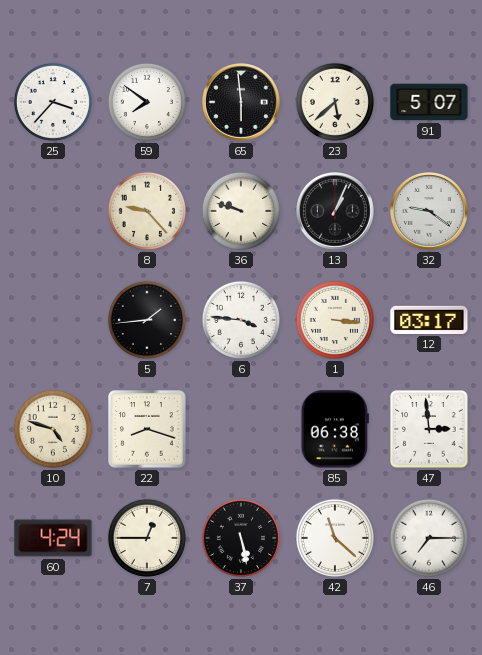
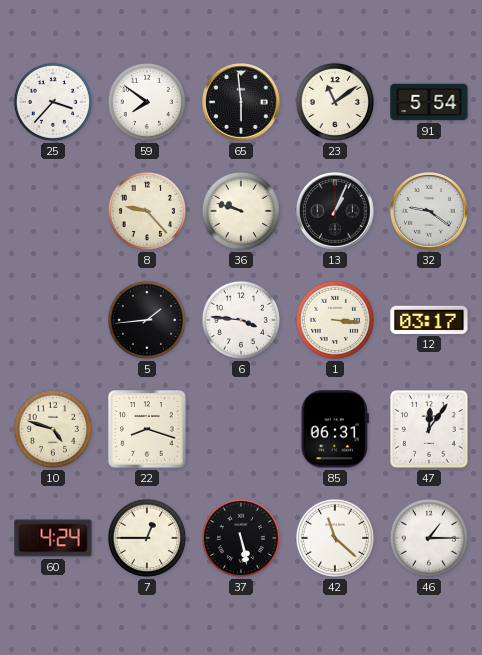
23: 5:38 -> 11:09
91: 5:07 -> 5:54
85: 06:38 -> 06:31
47: 2:59 -> 12:06
46: 7:15 -> 1:15
